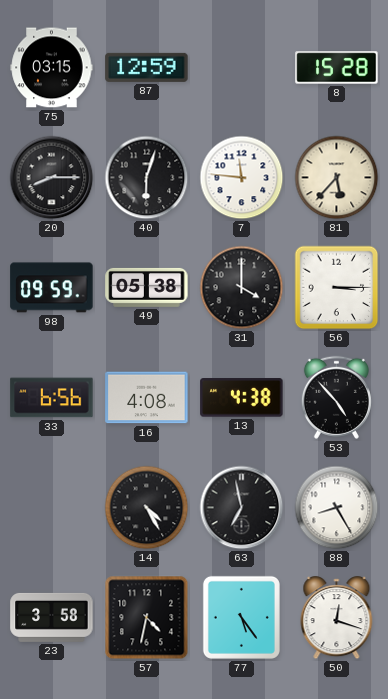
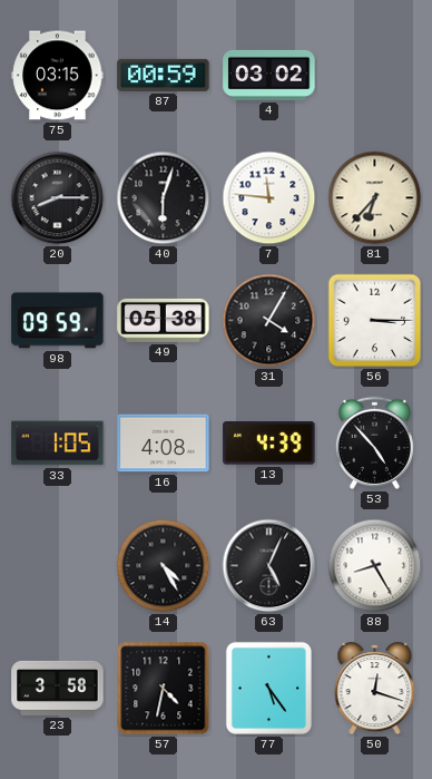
87: 12:59 -> 00:59
4: none -> 03:02
8: 15:28 -> none
81: 5:37 -> 6:37
31: 4:00 -> 4:05
33: 6:56 -> 1:05
13: 4:38 -> 4:39
63: 6:58 -> 5:04
